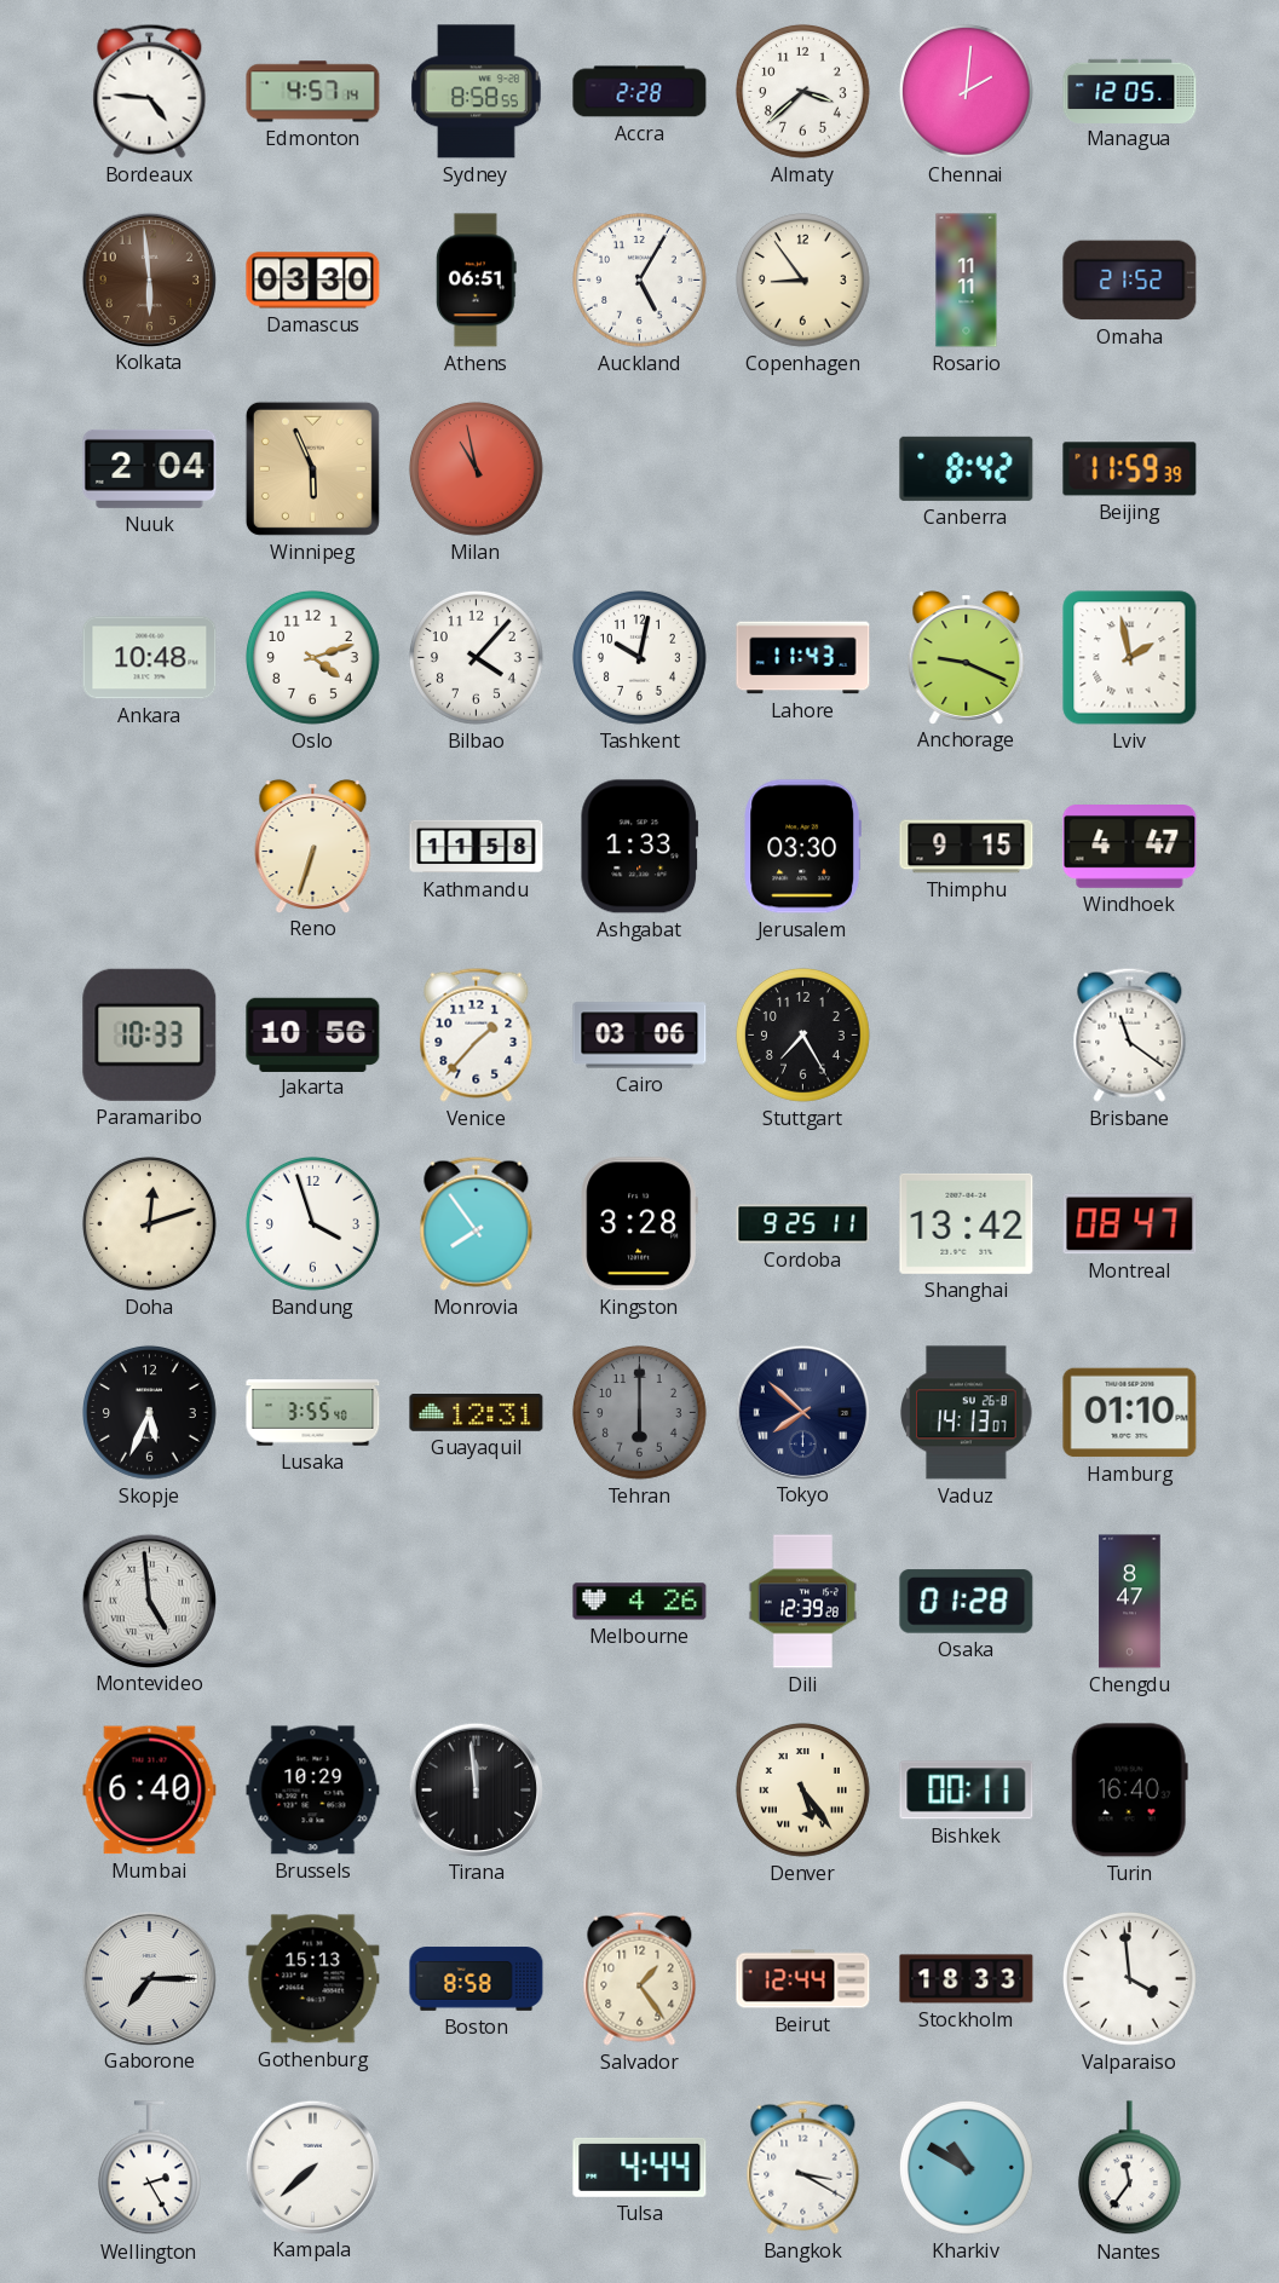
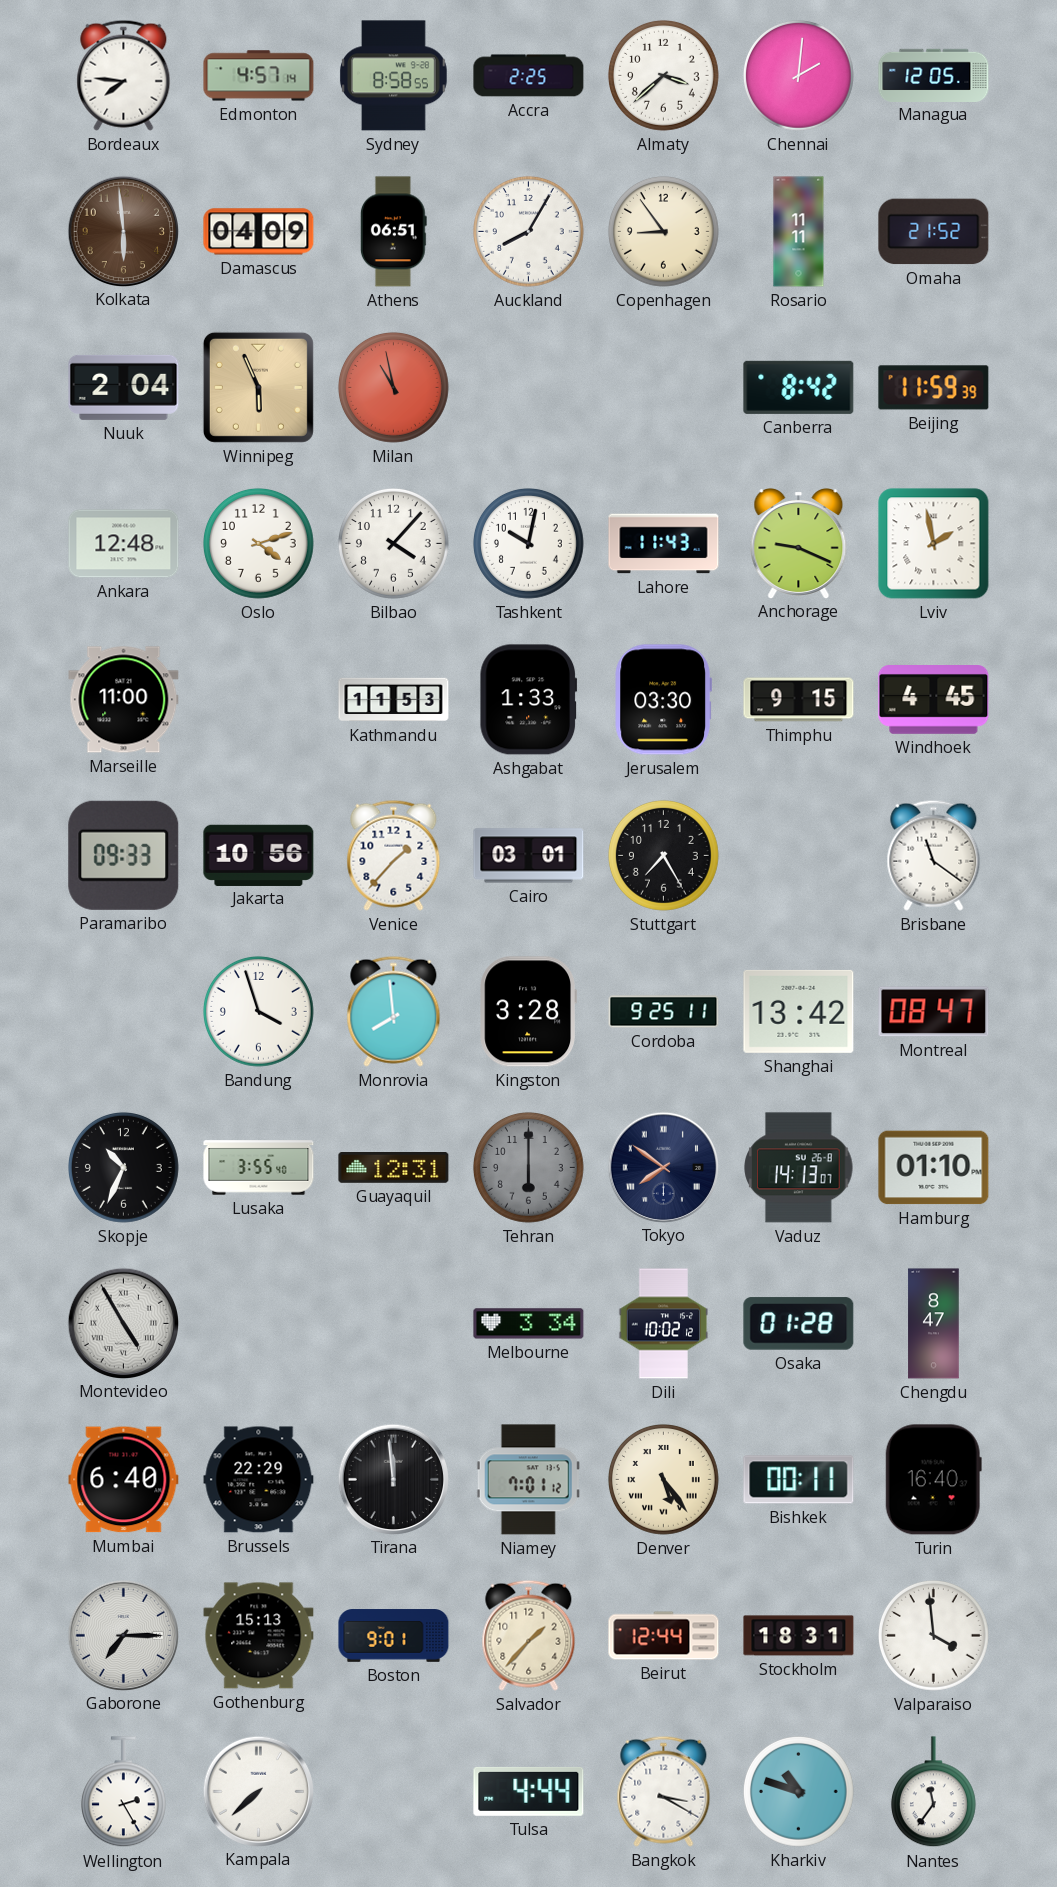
Bordeaux: 4:46 -> 7:46
Accra: 2:28 -> 2:25
Damascus: 03:30 -> 04:09
Auckland: 5:05 -> 8:05
Ankara: 10:48 -> 12:48
Marseille: none -> 11:00
Reno: 6:33 -> none
Kathmandu: 11:58 -> 11:53
Windhoek: 4:47 -> 4:45
Paramaribo: 10:33 -> 09:33
Cairo: 03:06 -> 03:01
Doha: 12:12 -> none
Monrovia: 7:54 -> 7:59
Skopje: 5:34 -> 10:34
Tokyo: 7:52 -> 7:51
Montevideo: 4:59 -> 4:55
Melbourne: 4:26 -> 3:34
Dili: 12:39 -> 10:02
Brussels: 10:29 -> 22:29
Niamey: none -> 7:01
Boston: 8:58 -> 9:01
Salvador: 1:24 -> 1:37
Stockholm: 18:33 -> 18:31
Kharkiv: 10:50 -> 10:48
